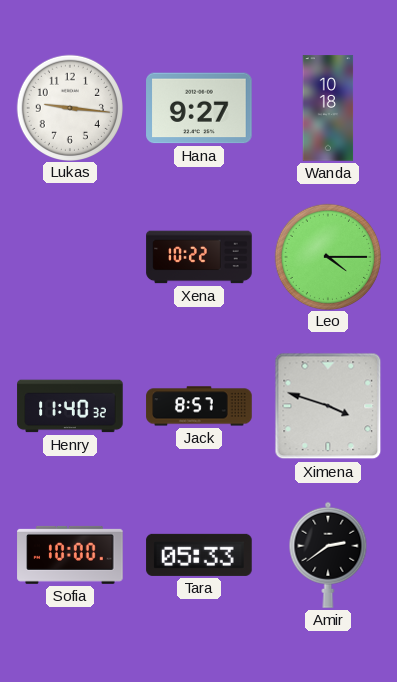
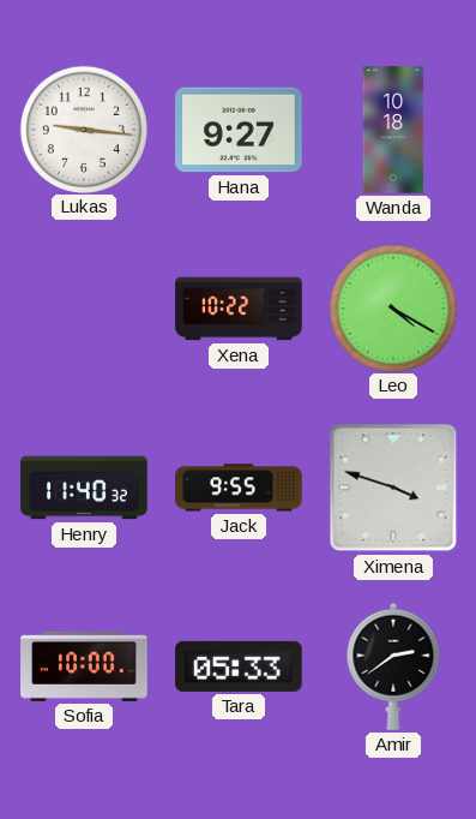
Leo: 4:15 -> 4:20
Jack: 8:57 -> 9:55
